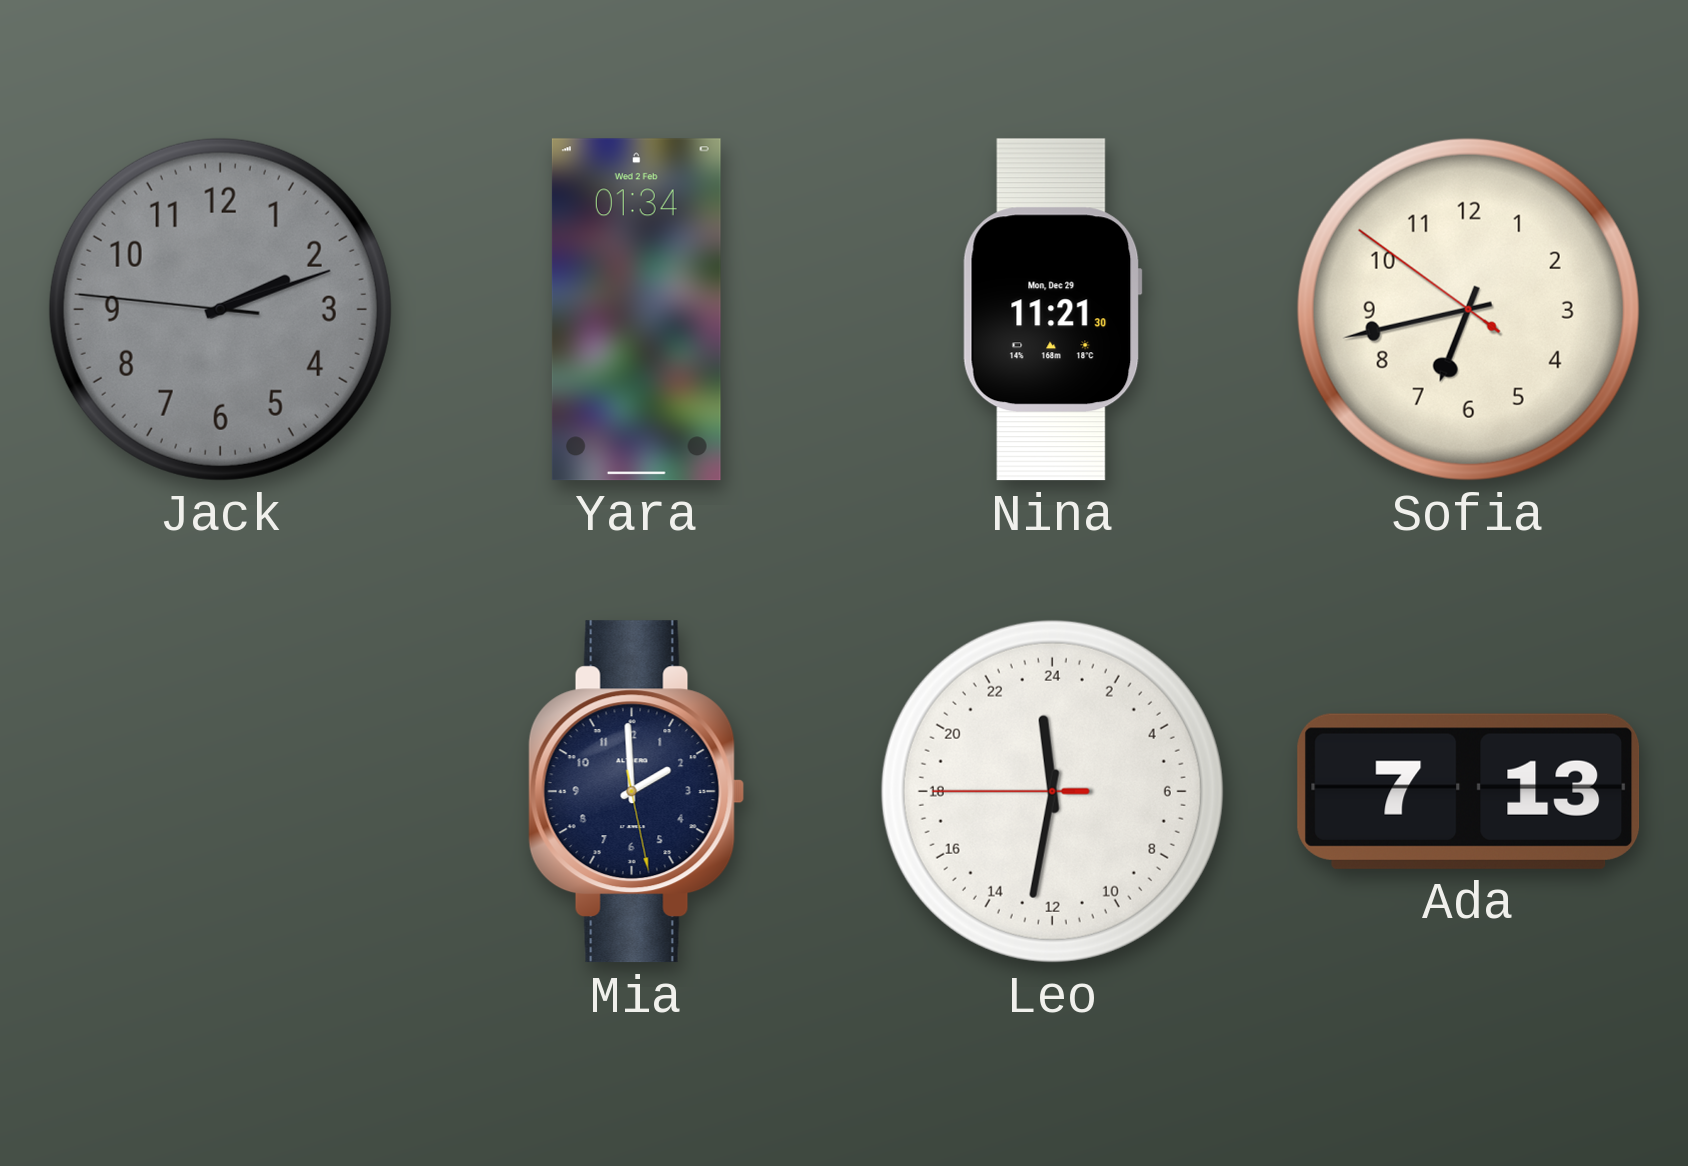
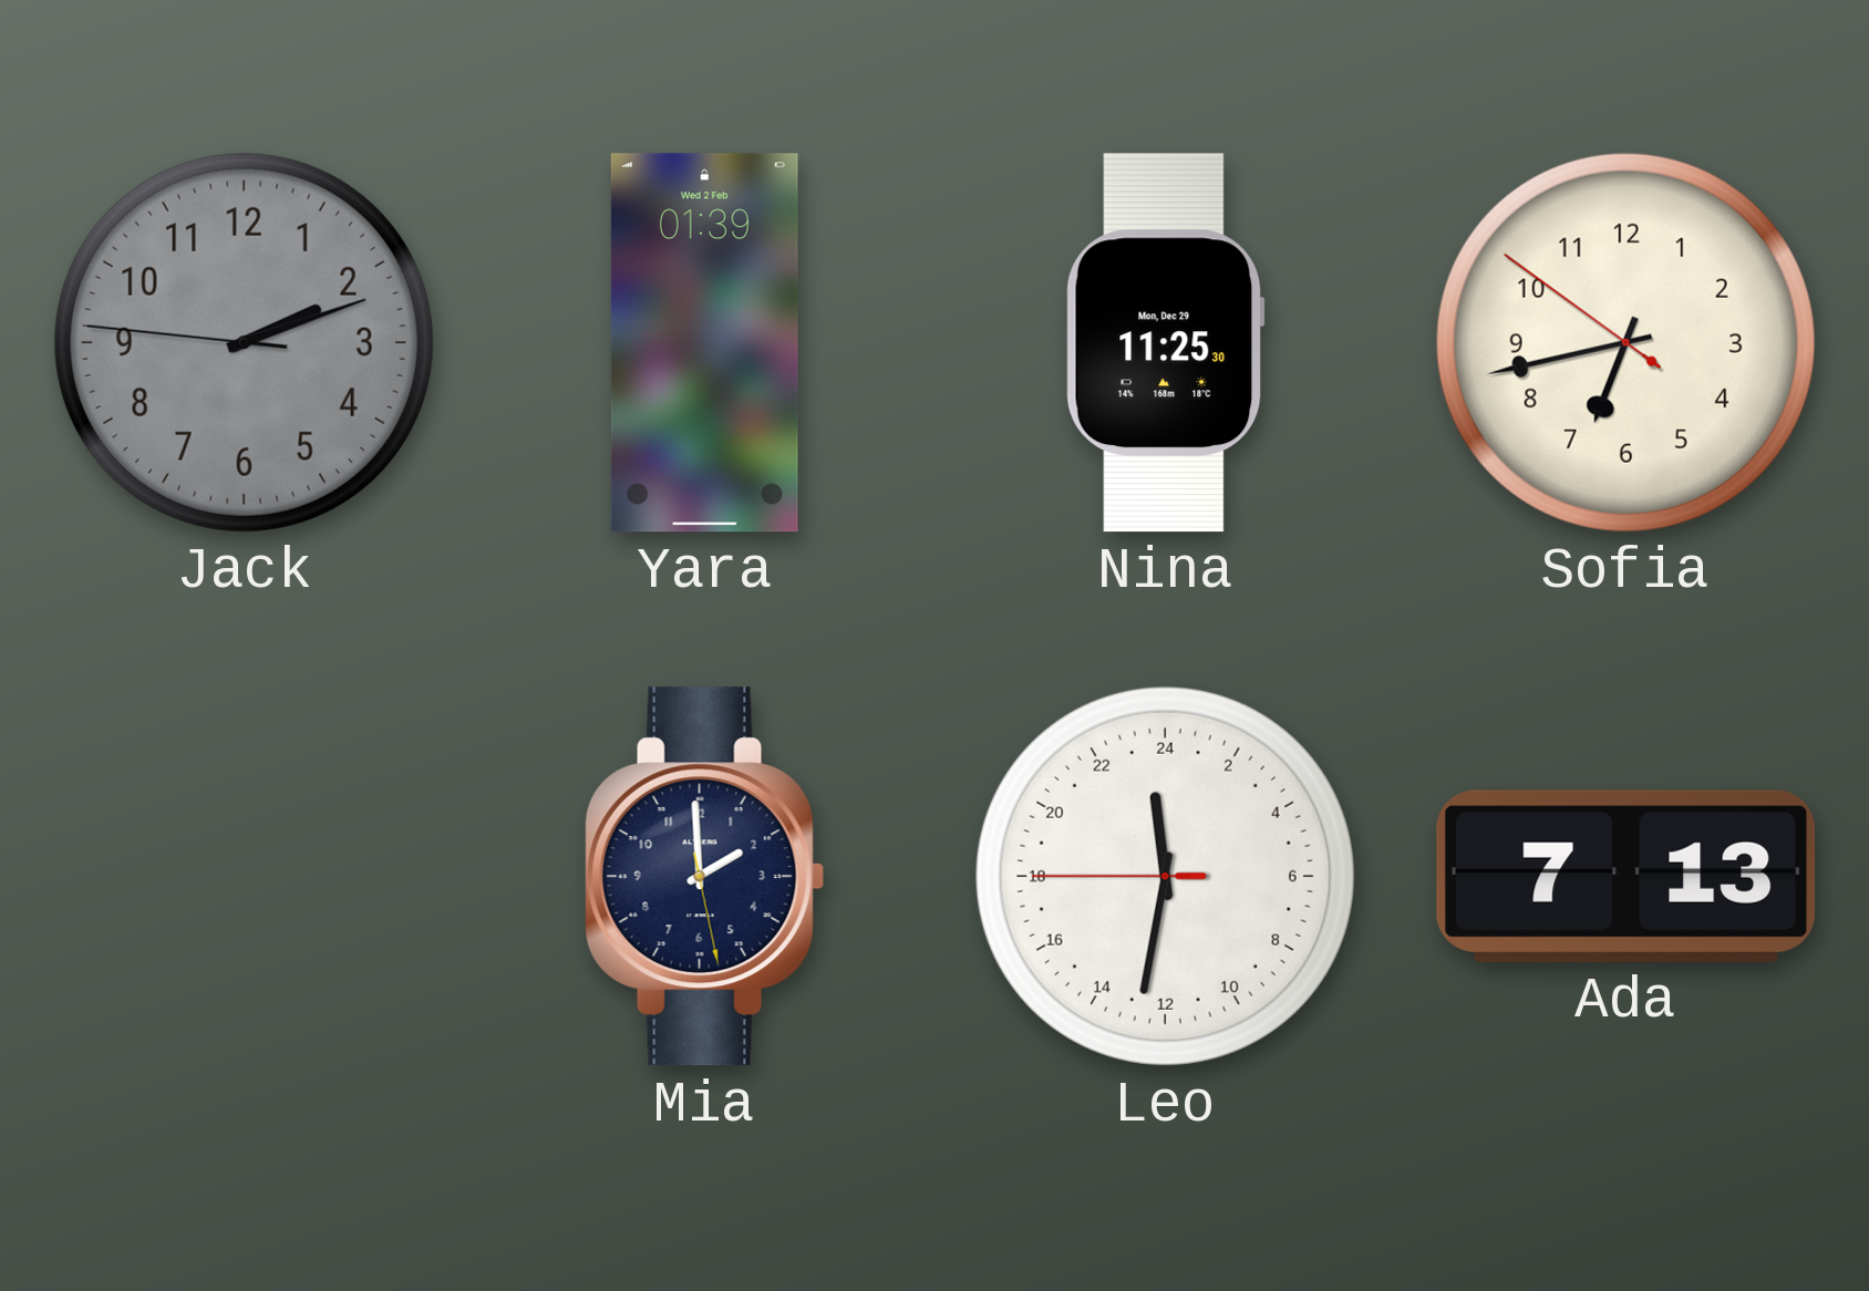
Yara: 01:34 -> 01:39
Nina: 11:21 -> 11:25
